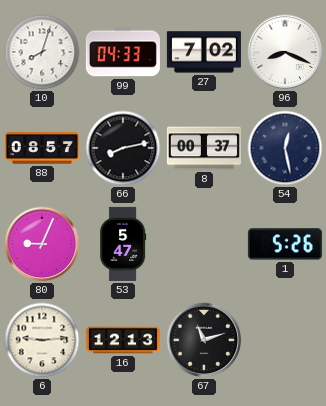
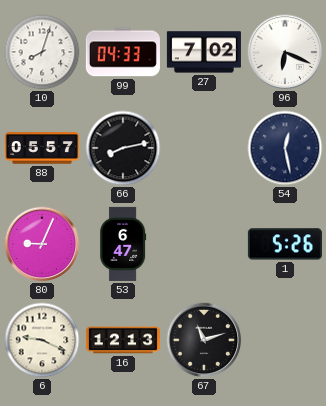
96: 8:19 -> 6:19
88: 08:57 -> 05:57
8: 00:37 -> none
53: 5:47 -> 6:47
6: 9:14 -> 9:19
